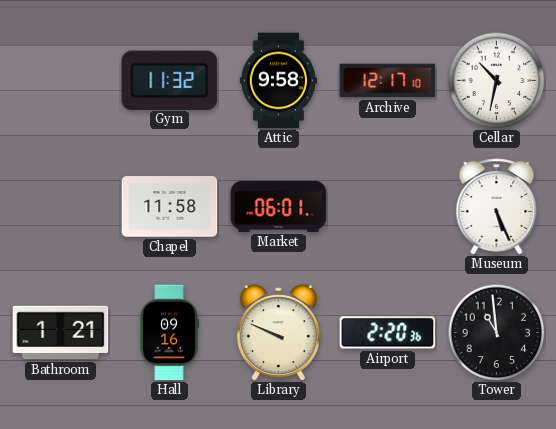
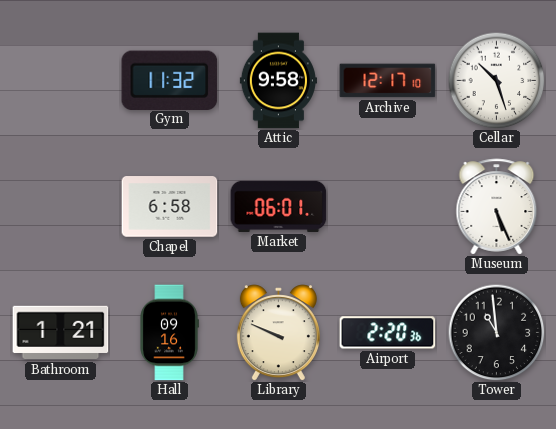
Cellar: 10:32 -> 10:27
Chapel: 11:58 -> 6:58
